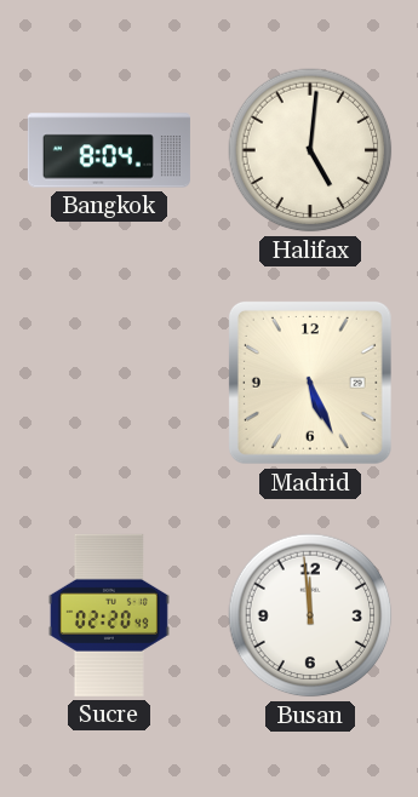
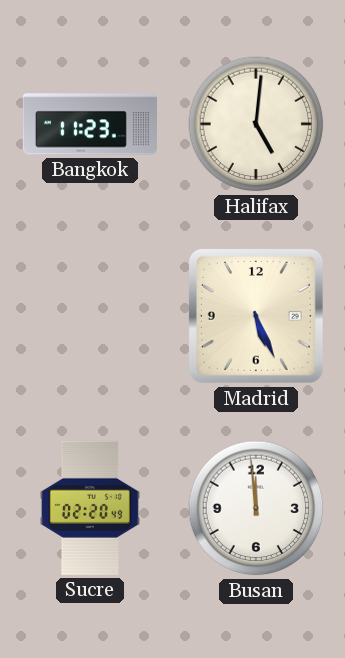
Bangkok: 8:04 -> 11:23
